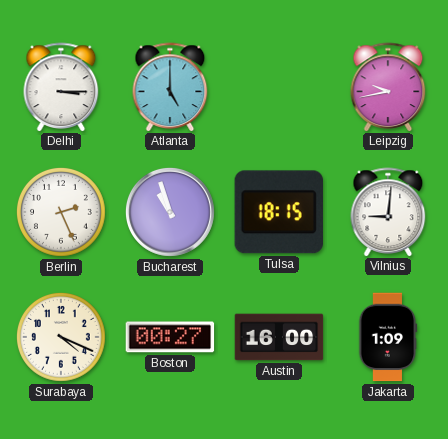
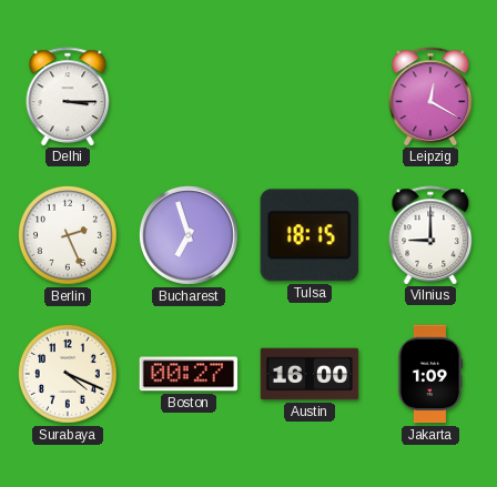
Atlanta: 5:00 -> none
Leipzig: 9:43 -> 12:20
Bucharest: 10:57 -> 6:57
Vilnius: 9:01 -> 9:00
